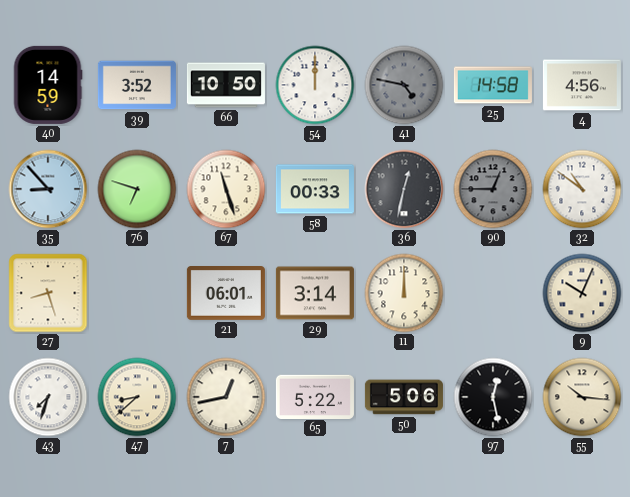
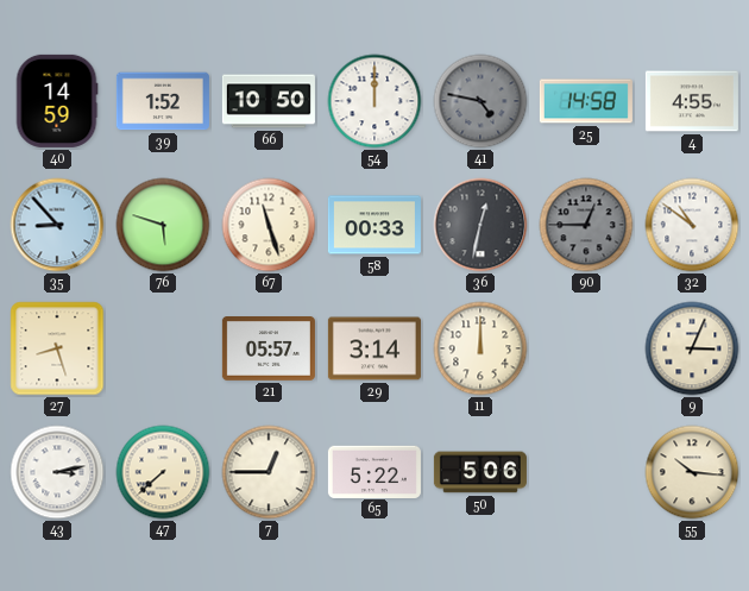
39: 3:52 -> 1:52
4: 4:56 -> 4:55
76: 6:48 -> 5:48
21: 06:01 -> 05:57
9: 10:04 -> 3:04
43: 7:33 -> 3:13
47: 8:38 -> 7:38
7: 12:43 -> 12:45
97: 12:28 -> none
